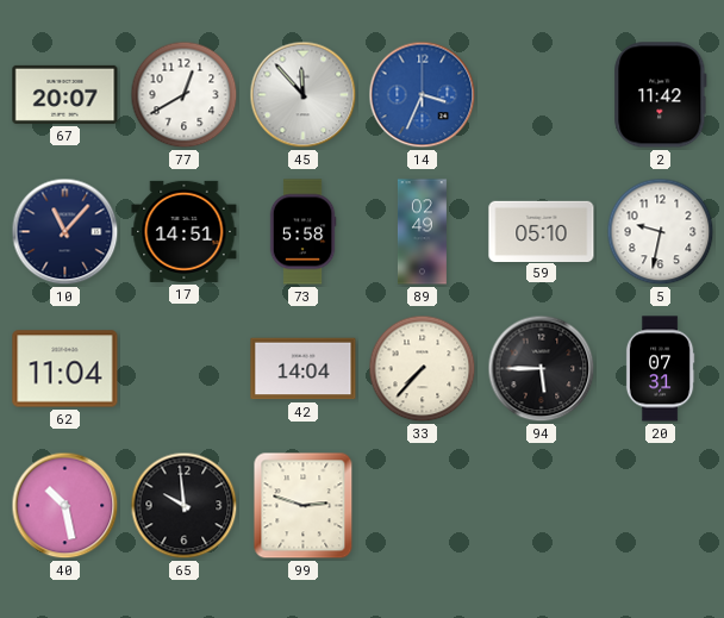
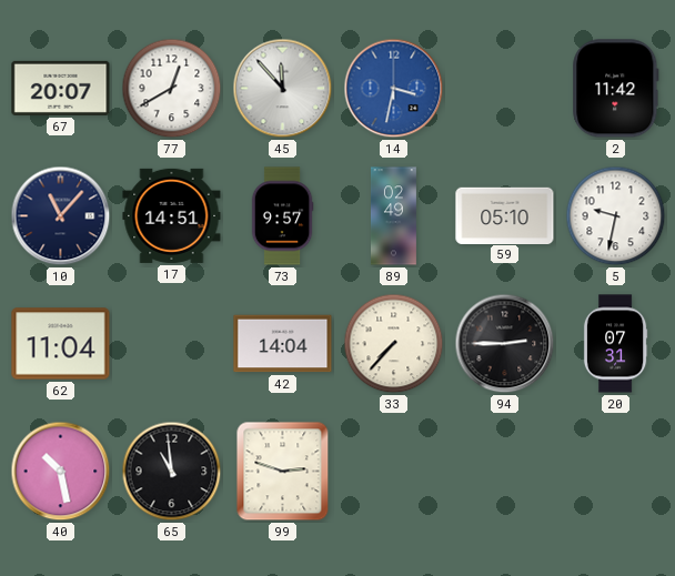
14: 3:34 -> 3:32
73: 5:58 -> 9:57
94: 5:45 -> 2:45
65: 9:59 -> 10:59
